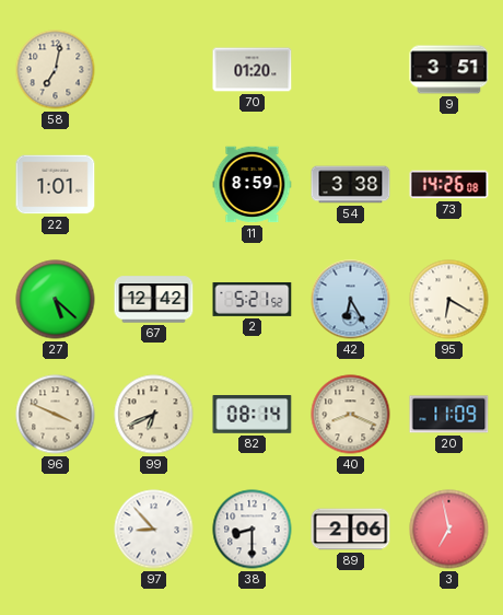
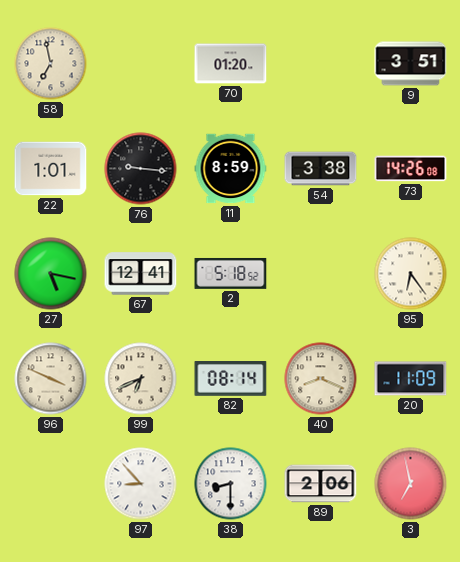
58: 7:02 -> 6:58
76: none -> 9:16
27: 5:22 -> 5:17
67: 12:42 -> 12:41
2: 5:21 -> 5:18
42: 6:25 -> none
95: 6:20 -> 6:24
